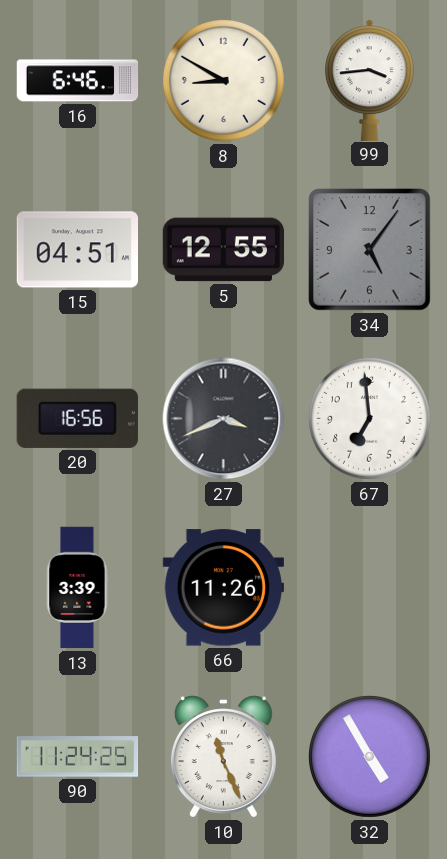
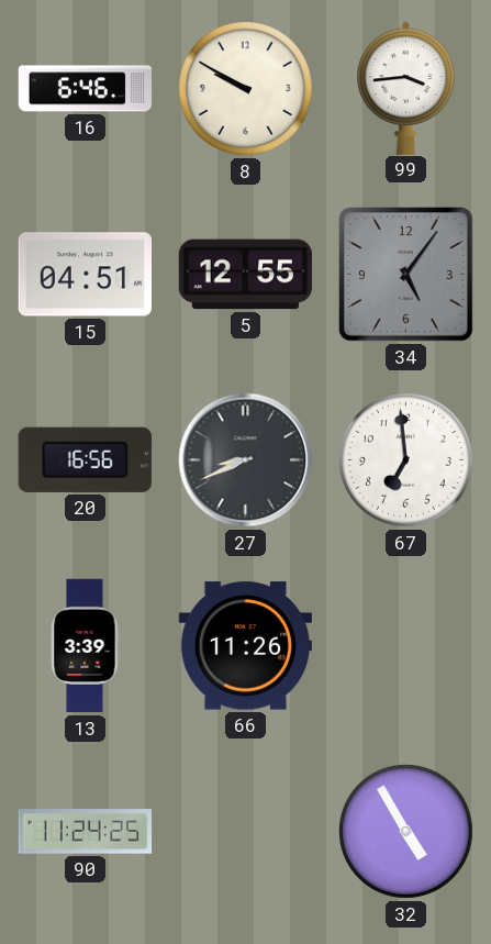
8: 8:50 -> 9:50
27: 3:41 -> 8:41
10: 11:26 -> none
